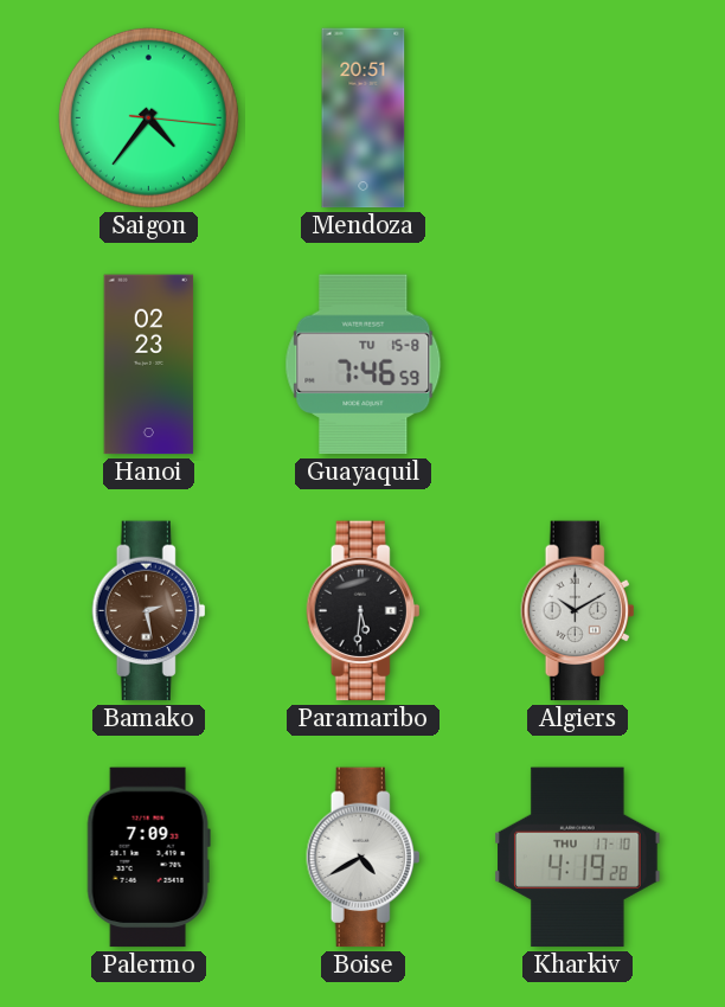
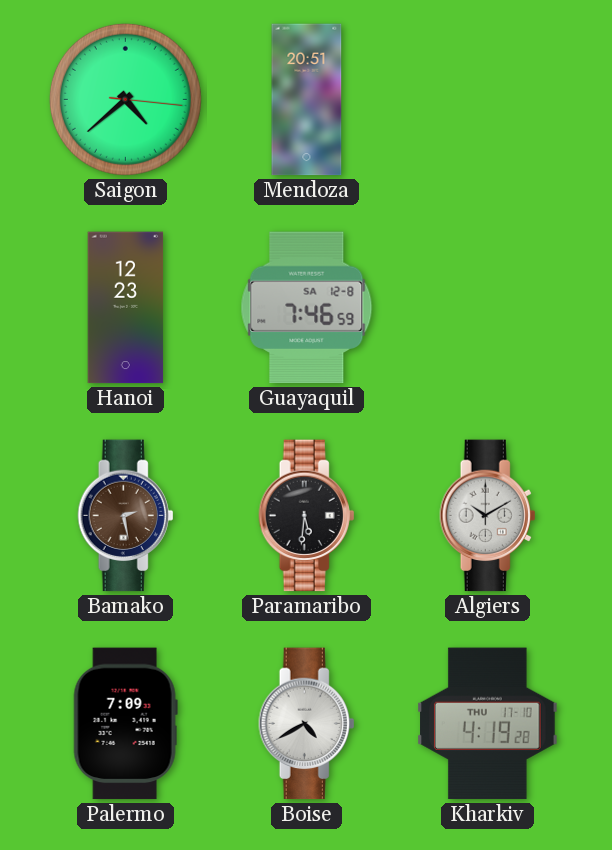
Saigon: 4:36 -> 4:38
Hanoi: 02:23 -> 12:23
Guayaquil date: TU 15-8 -> SA 12-8
